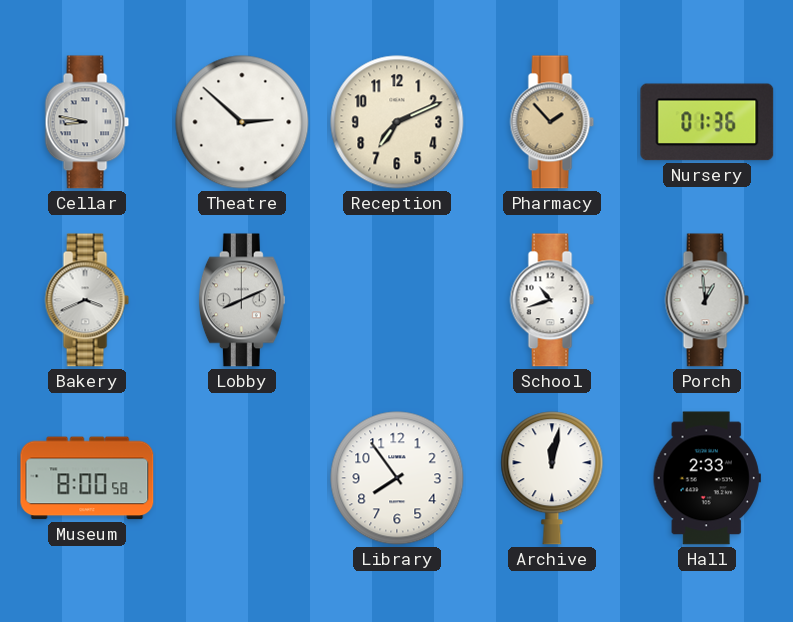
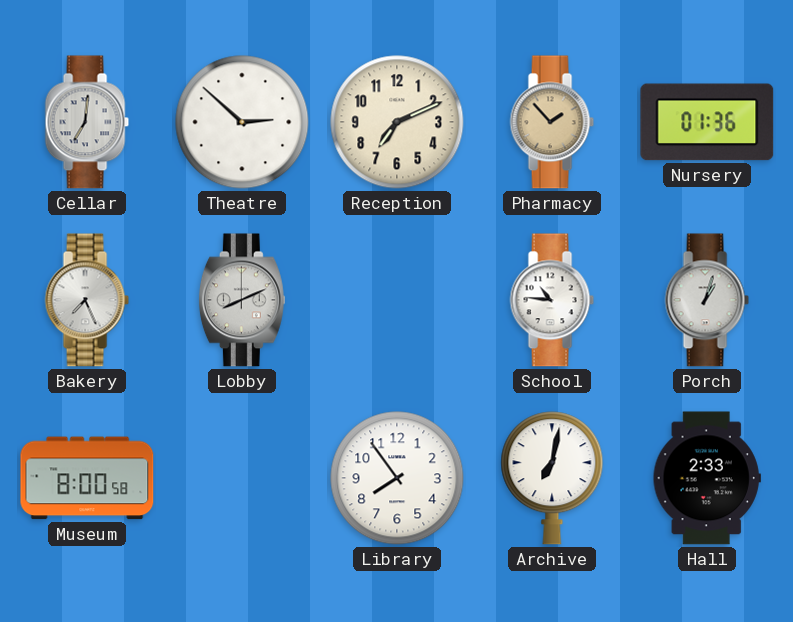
Cellar: 8:47 -> 7:01
Bakery: 3:41 -> 7:26
School: 10:42 -> 10:46
Porch: 12:59 -> 1:03
Archive: 12:02 -> 7:02
